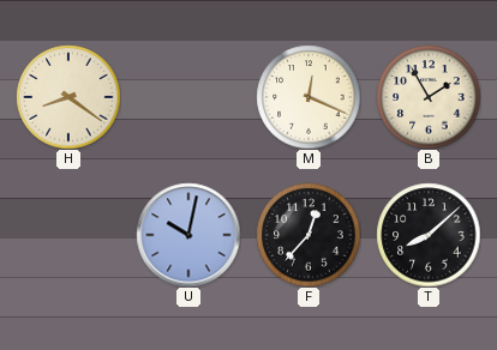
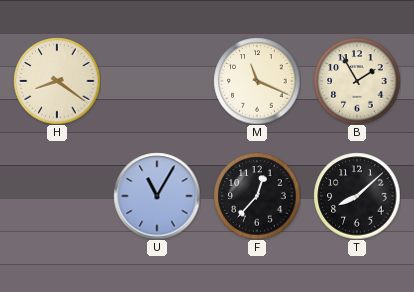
M: 12:19 -> 11:19
U: 10:02 -> 11:05
